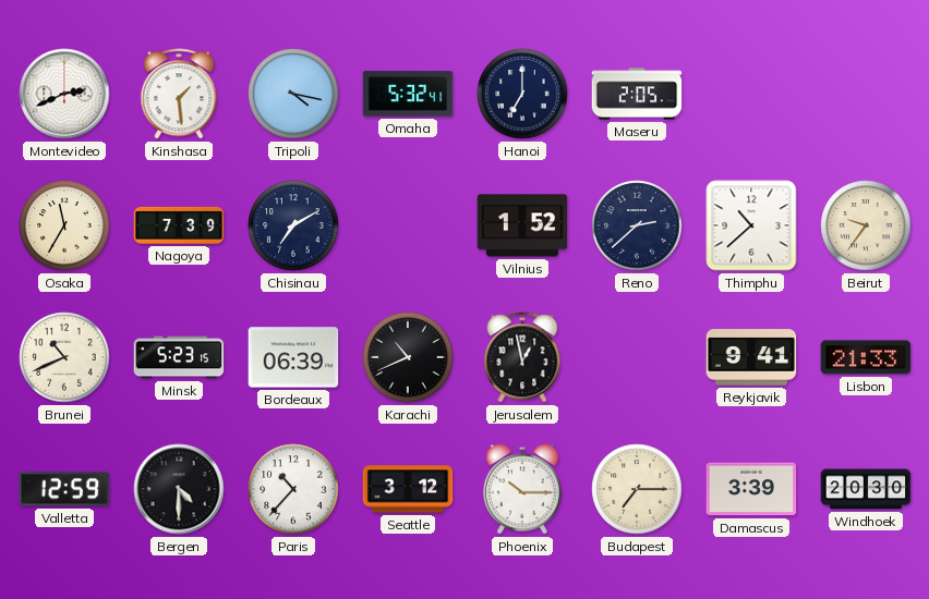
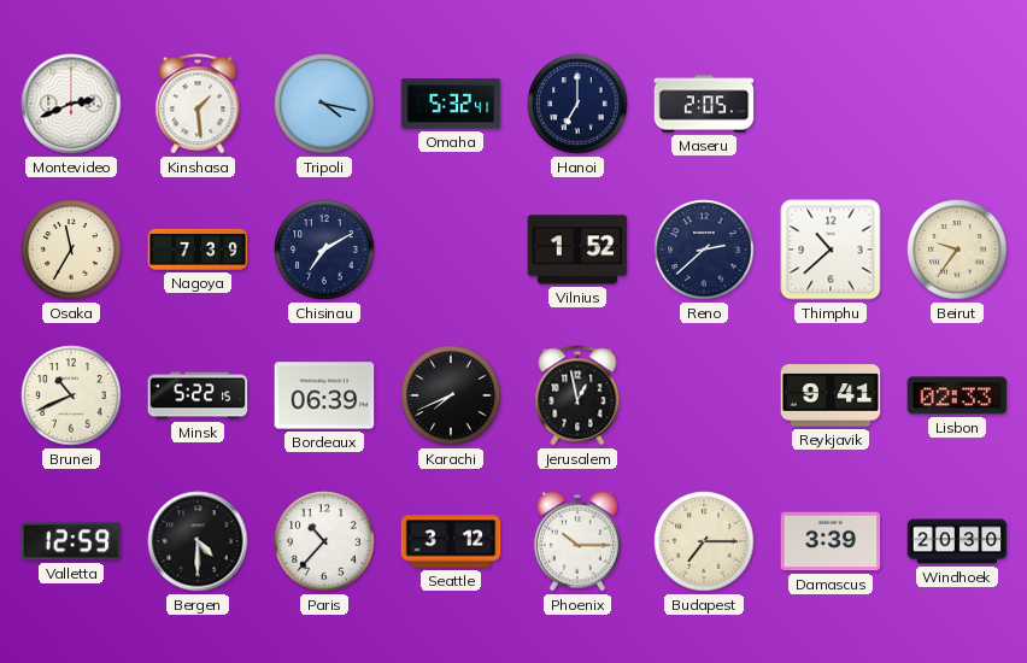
Minsk: 5:23 -> 5:22
Karachi: 10:41 -> 7:41
Lisbon: 21:33 -> 02:33
